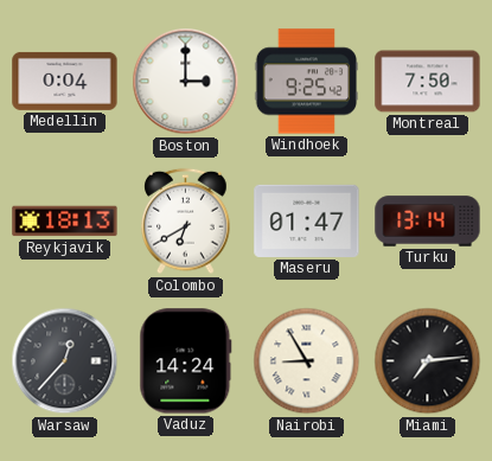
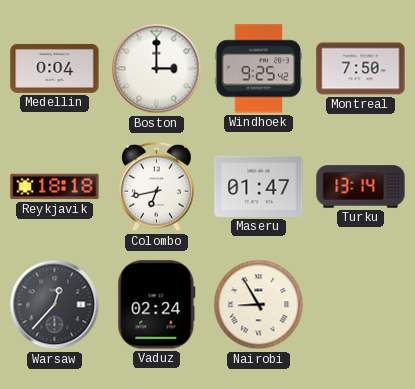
Reykjavik: 18:13 -> 18:18
Colombo: 6:40 -> 6:43
Vaduz: 14:24 -> 02:24
Miami: 7:14 -> none
